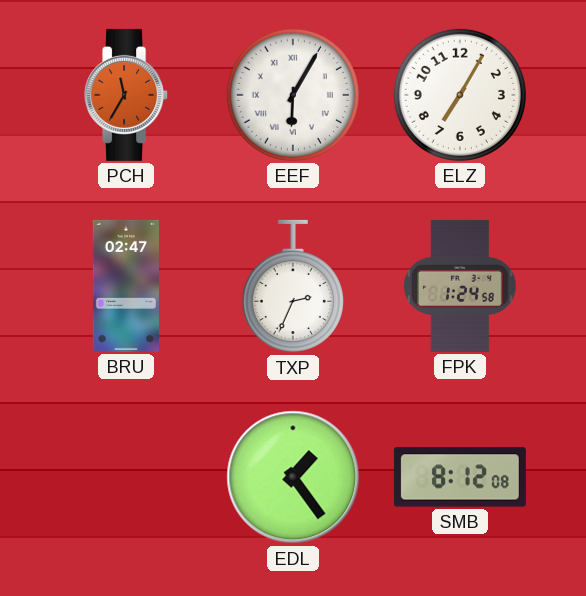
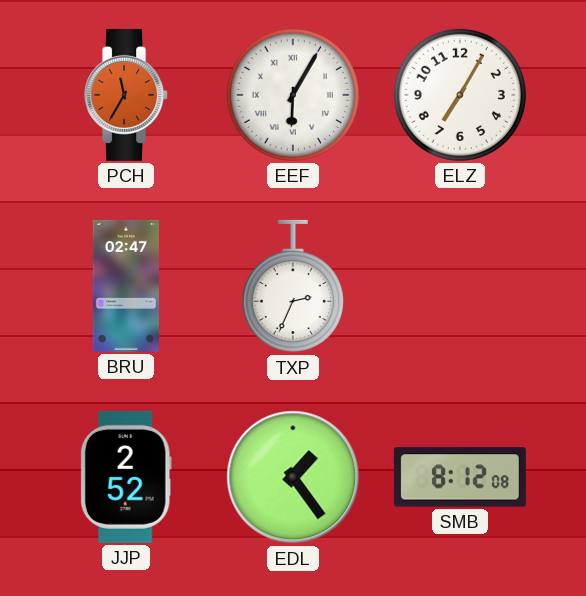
FPK: 1:24 -> none
JJP: none -> 2:52
